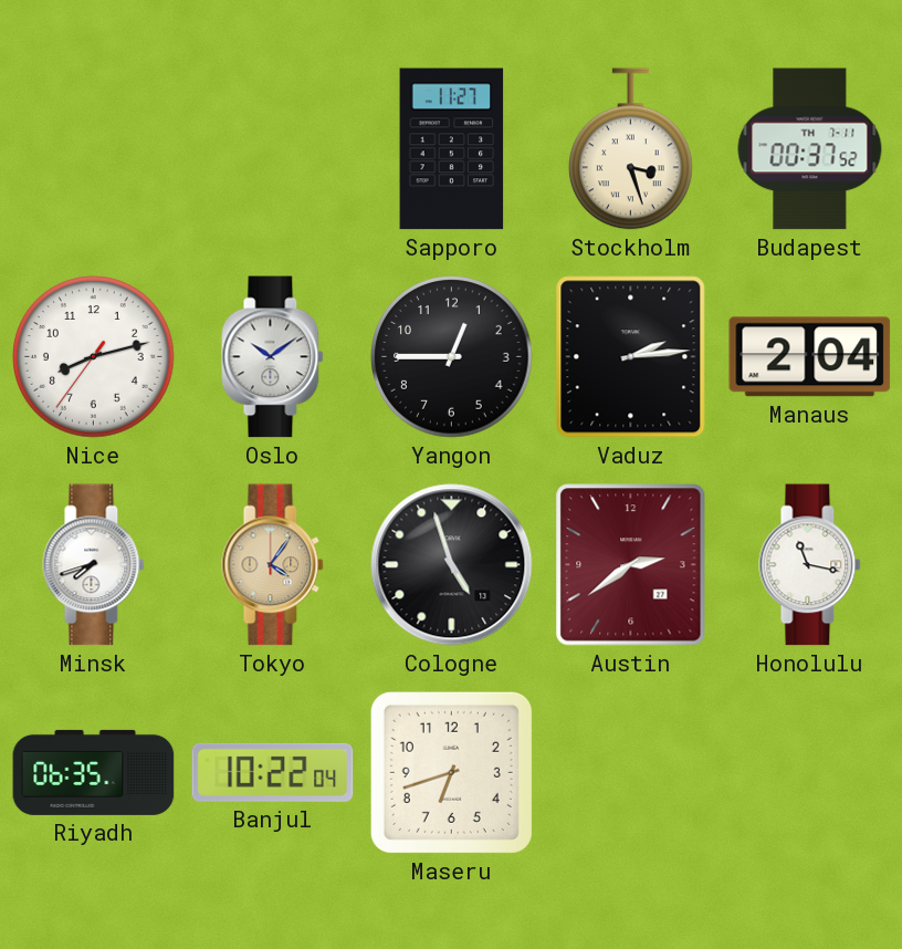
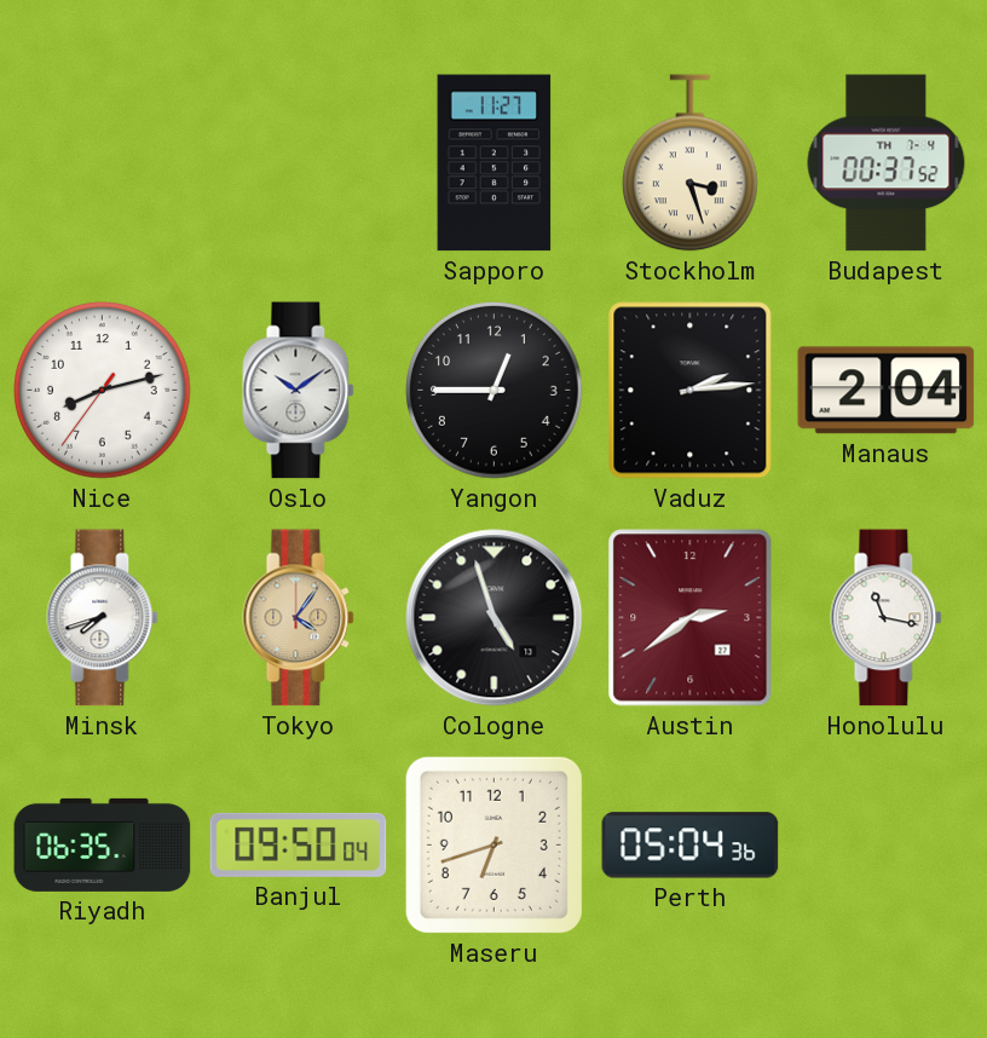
Budapest date: TH 7-11 -> TH 7-4
Banjul: 10:22 -> 09:50
Perth: none -> 05:04
